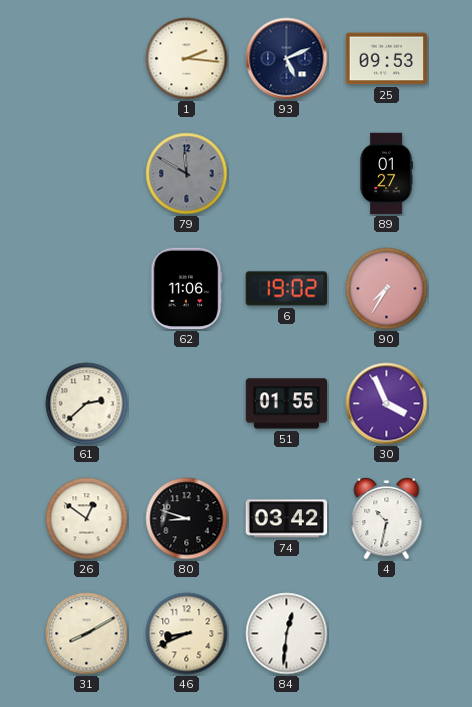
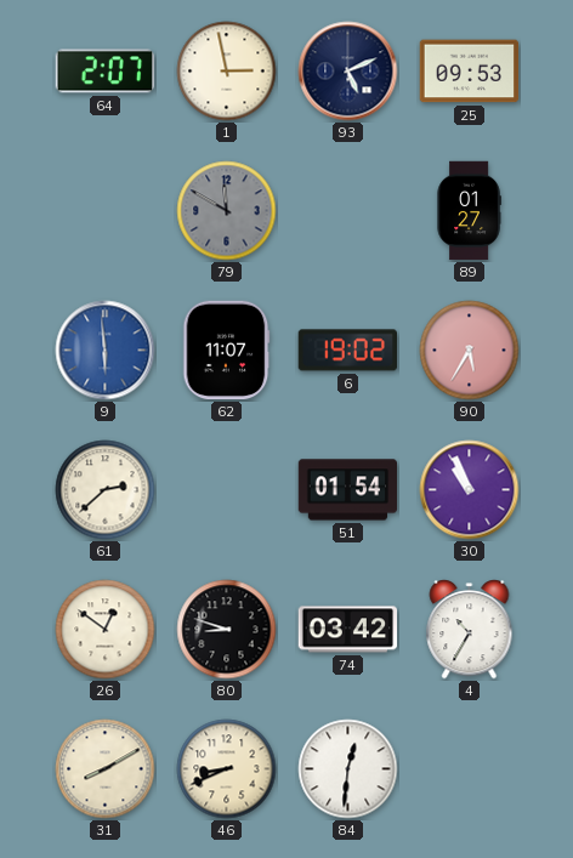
64: none -> 2:07
1: 2:16 -> 2:58
9: none -> 5:59
62: 11:06 -> 11:07
90: 7:35 -> 5:35
51: 01:55 -> 01:54
30: 3:56 -> 10:56
4: 10:32 -> 10:35
